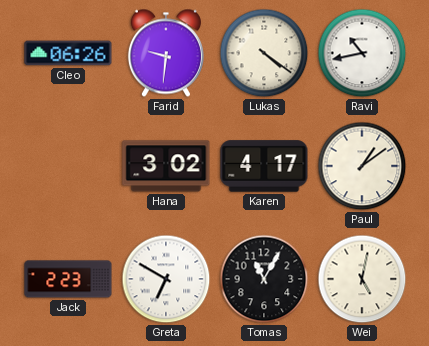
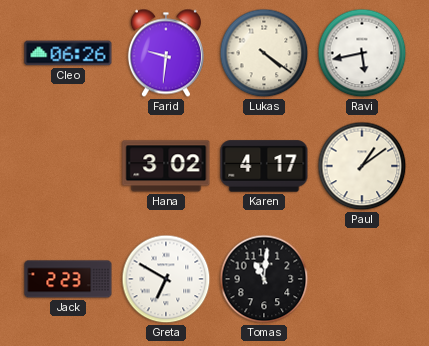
Ravi: 10:43 -> 5:43
Tomas: 11:05 -> 11:01
Wei: 5:02 -> none
